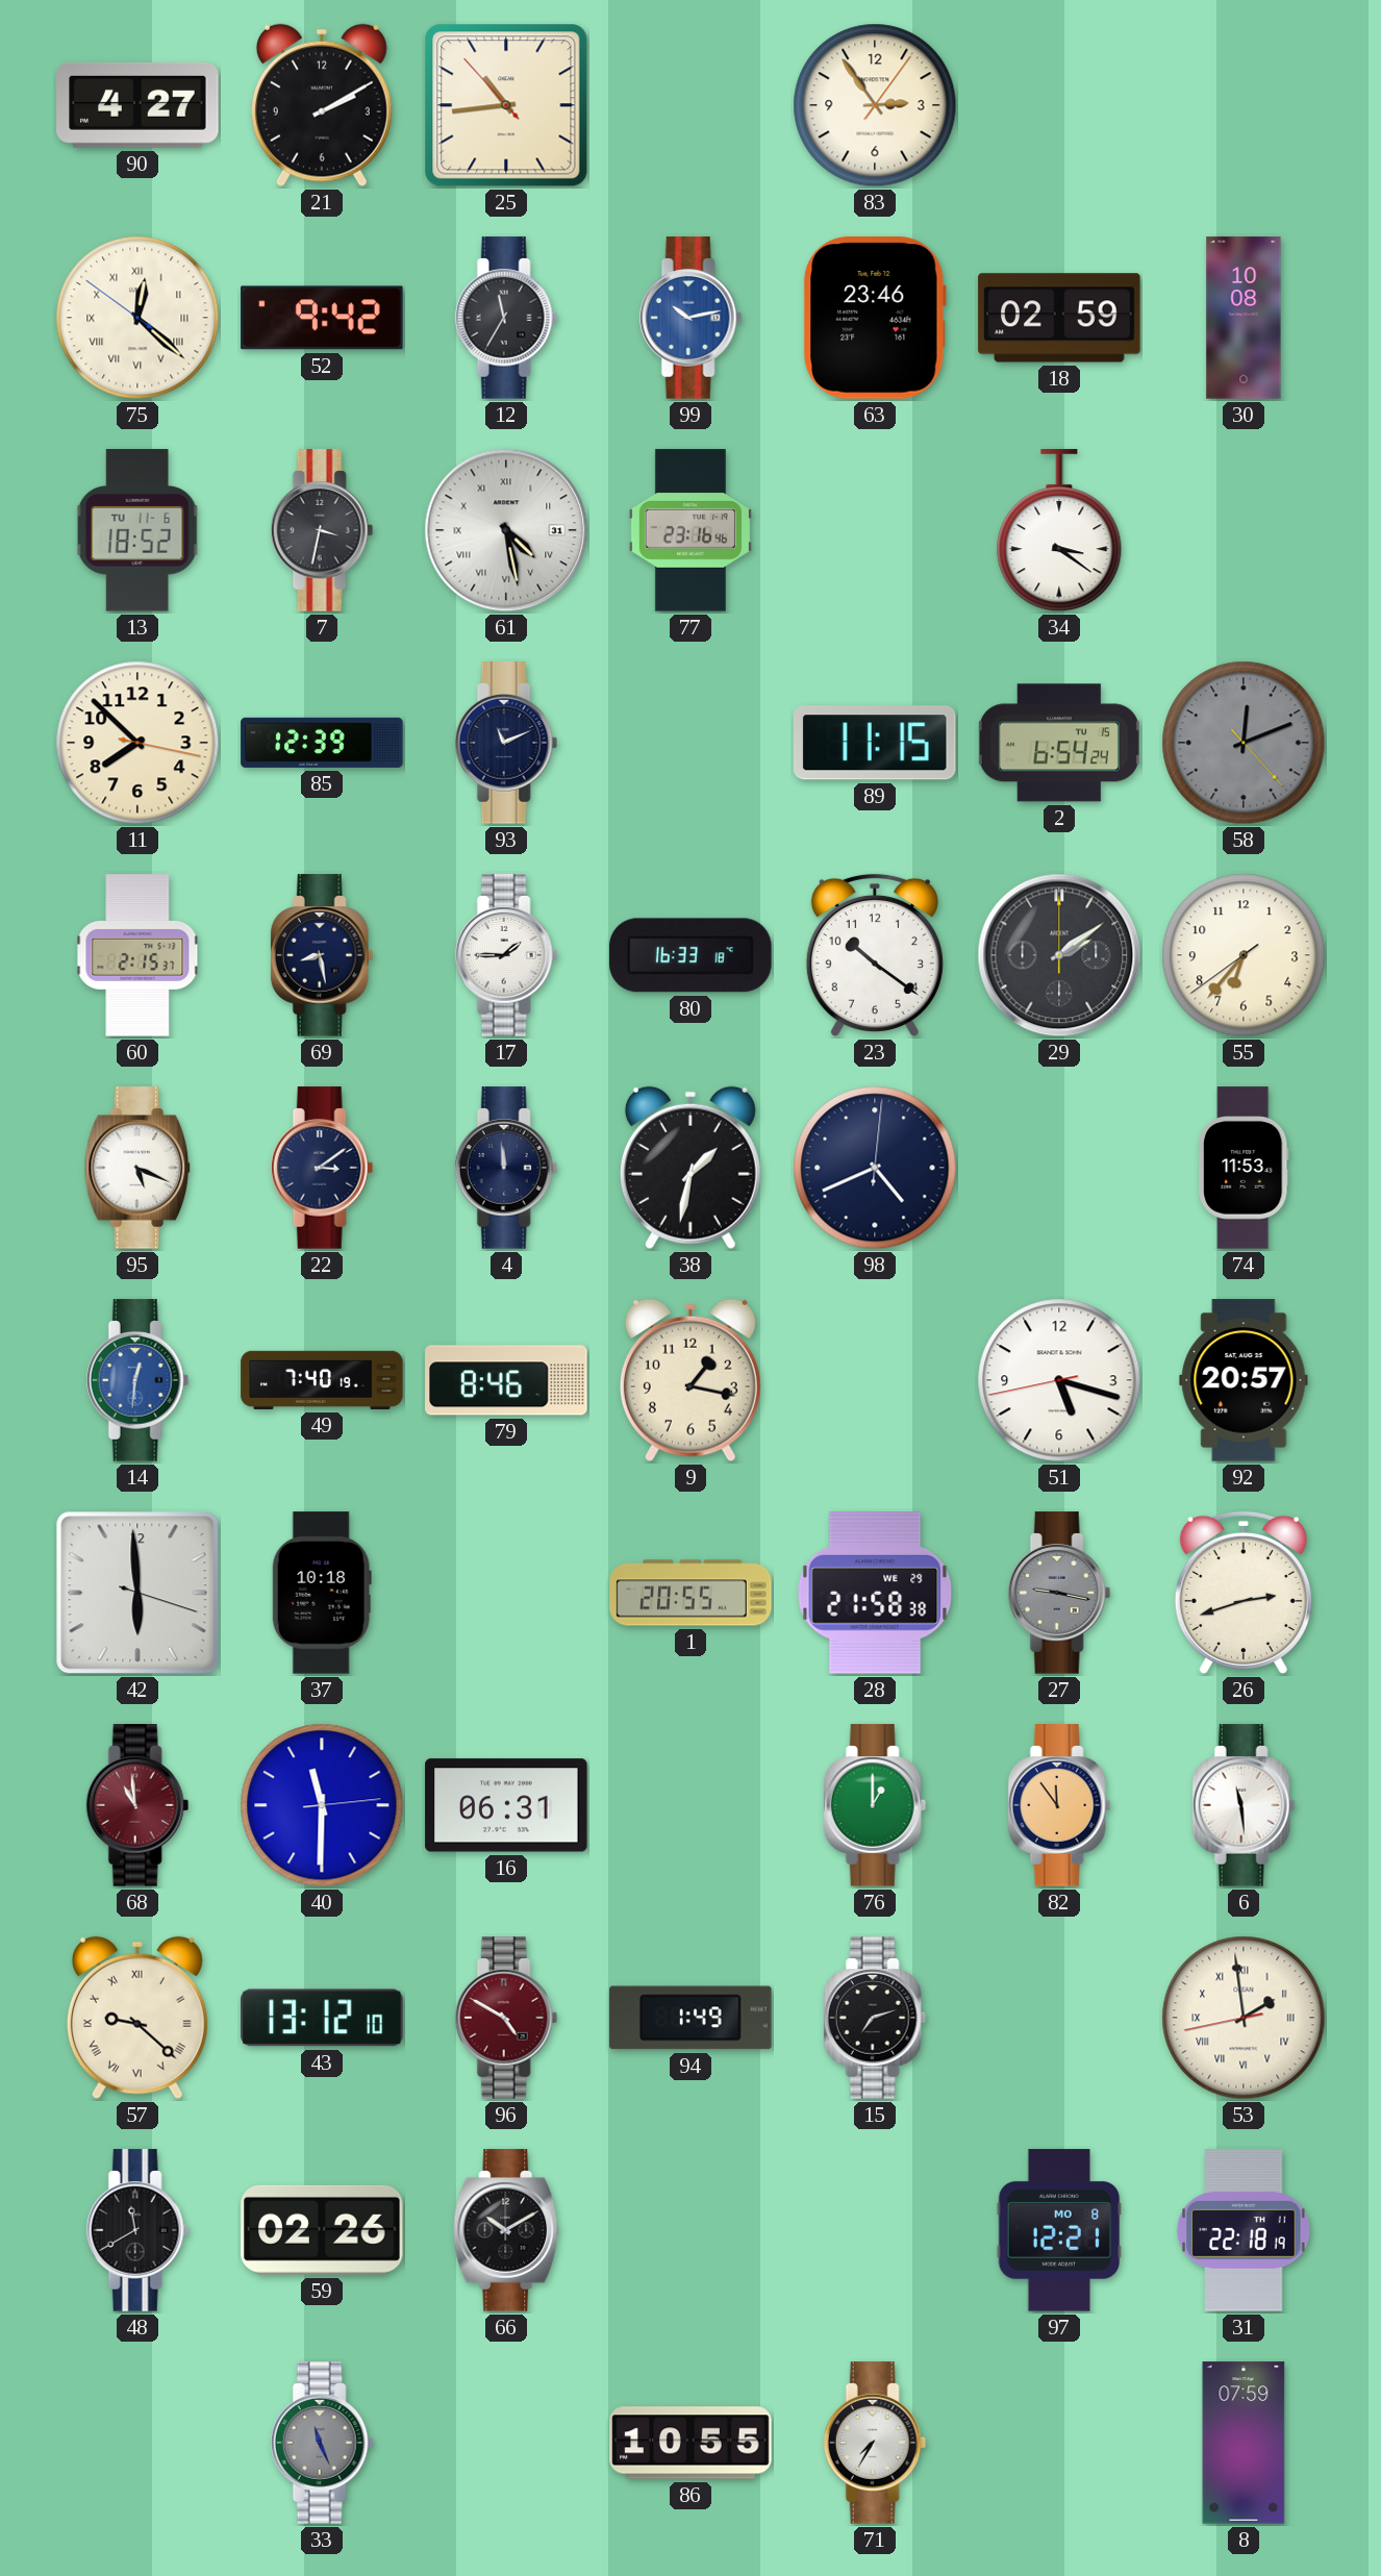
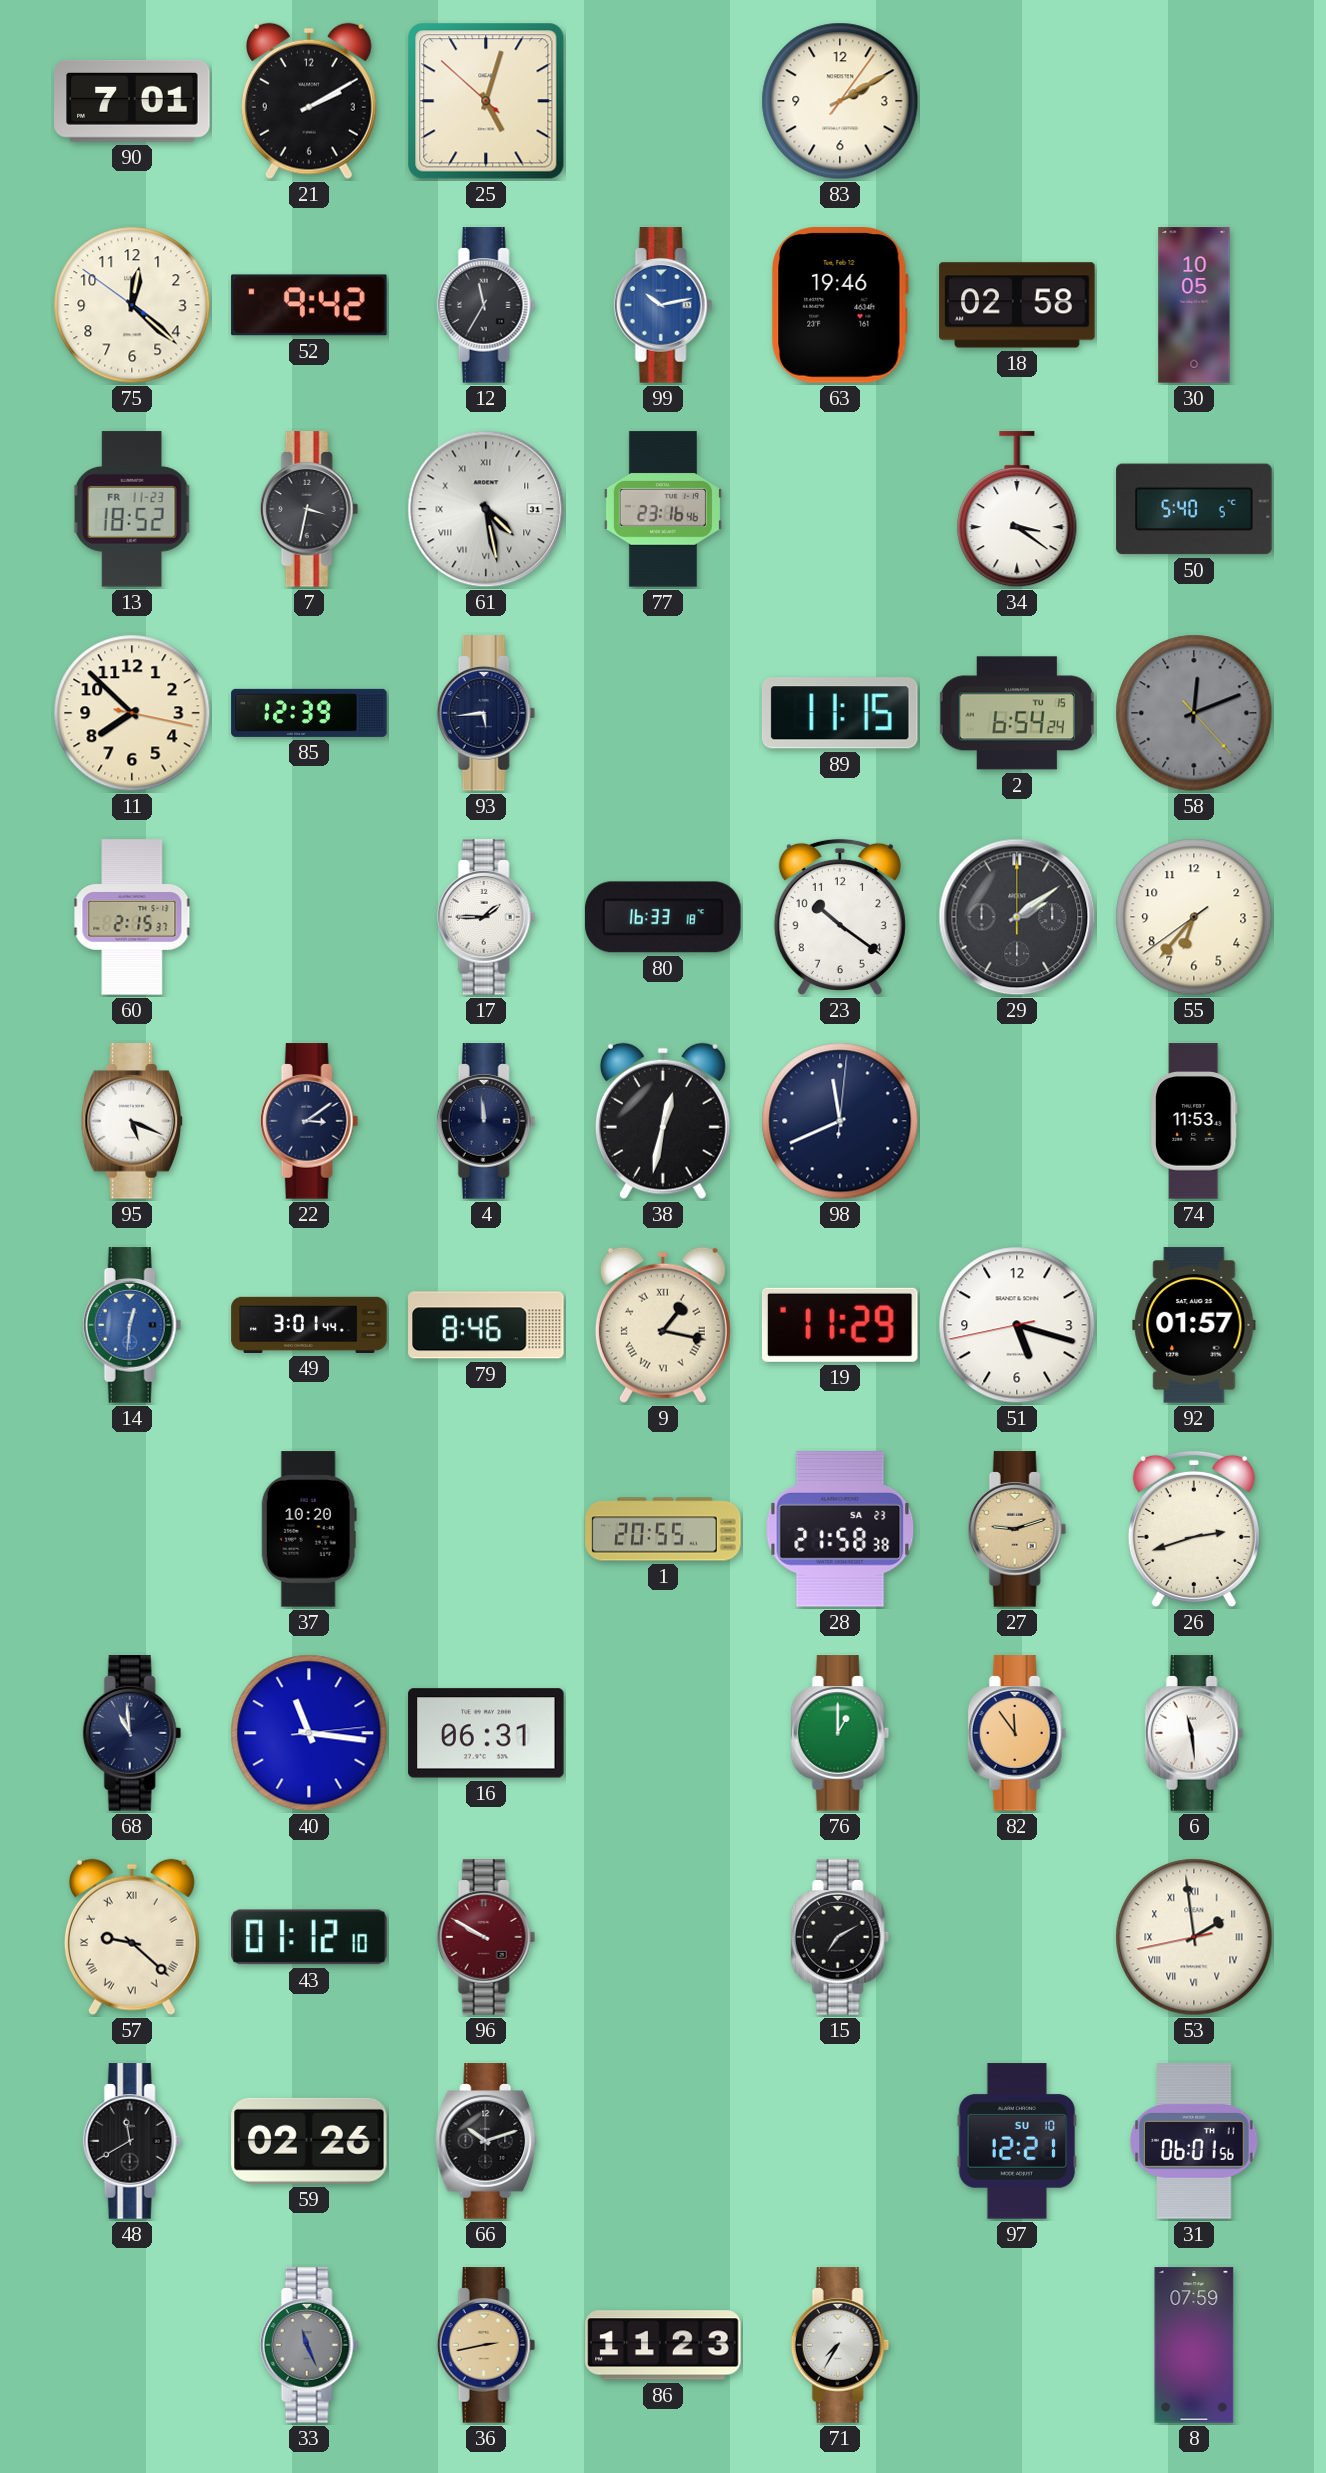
90: 4:27 -> 7:01
25: 10:43 -> 5:02
83: 2:54 -> 2:10
75 numerals: Roman -> Arabic
63: 23:46 -> 19:46
18: 02:59 -> 02:58
30: 10:08 -> 10:05
13 date: TU 11-6 -> FR 11-23
50: none -> 5:40
93: 11:11 -> 5:44
69: 8:28 -> none
38: 1:32 -> 12:32
98: 4:41 -> 11:41
49: 7:40 -> 3:01
9 numerals: Arabic -> Roman
19: none -> 11:29
92: 20:57 -> 01:57
42: 5:59 -> none
37: 10:18 -> 10:20
28 date: WE 29 -> SA 23
27: 9:17 -> 9:12
27 dial: grey -> champagne
68 dial: burgundy -> navy
40: 11:30 -> 11:16
43: 13:12 -> 01:12
96: 4:50 -> 9:50
94: 1:49 -> none
15: 7:12 -> 7:10
66: 10:10 -> 10:12
97 date: MO 8 -> SU 10
31: 22:18 -> 06:01
36: none -> 2:43
86: 10:55 -> 11:23
